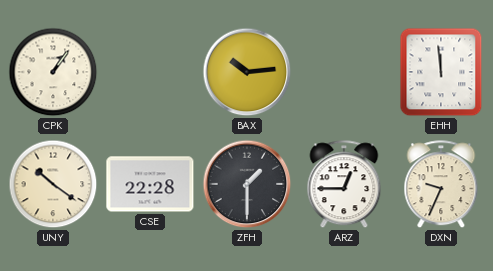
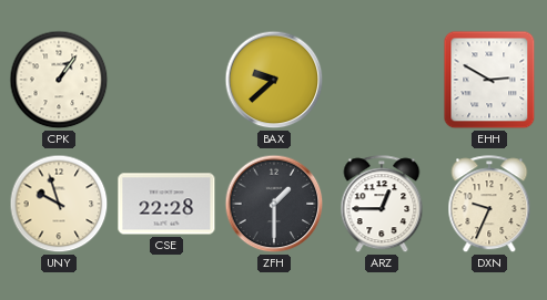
BAX: 10:14 -> 9:38
EHH: 11:59 -> 2:50
UNY: 10:21 -> 9:57
